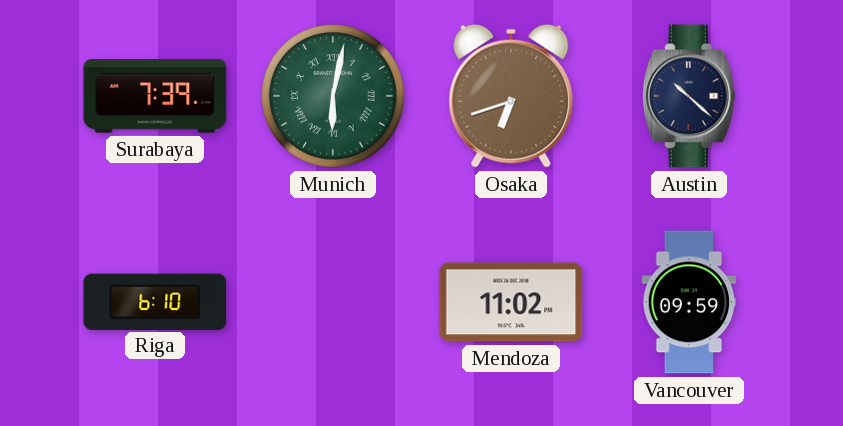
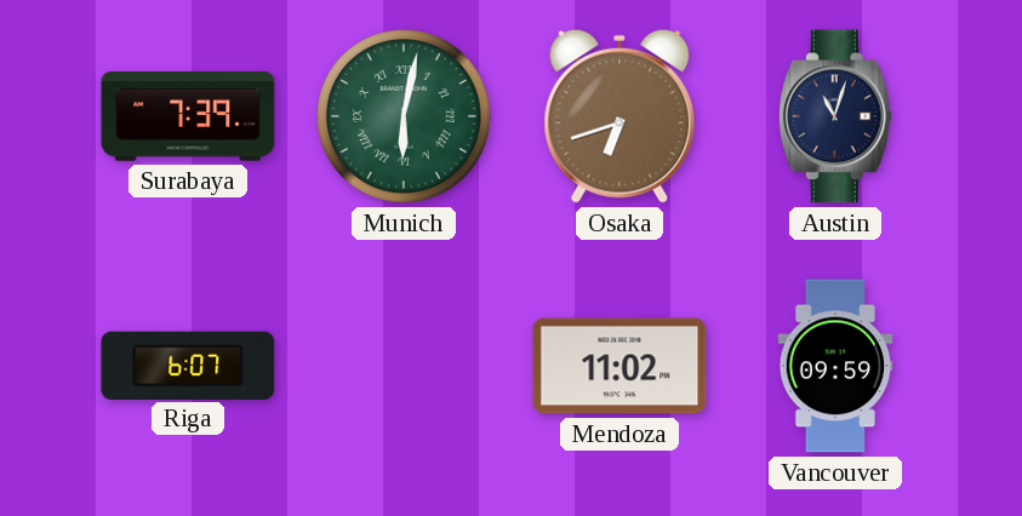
Austin: 10:22 -> 11:03
Riga: 6:10 -> 6:07
